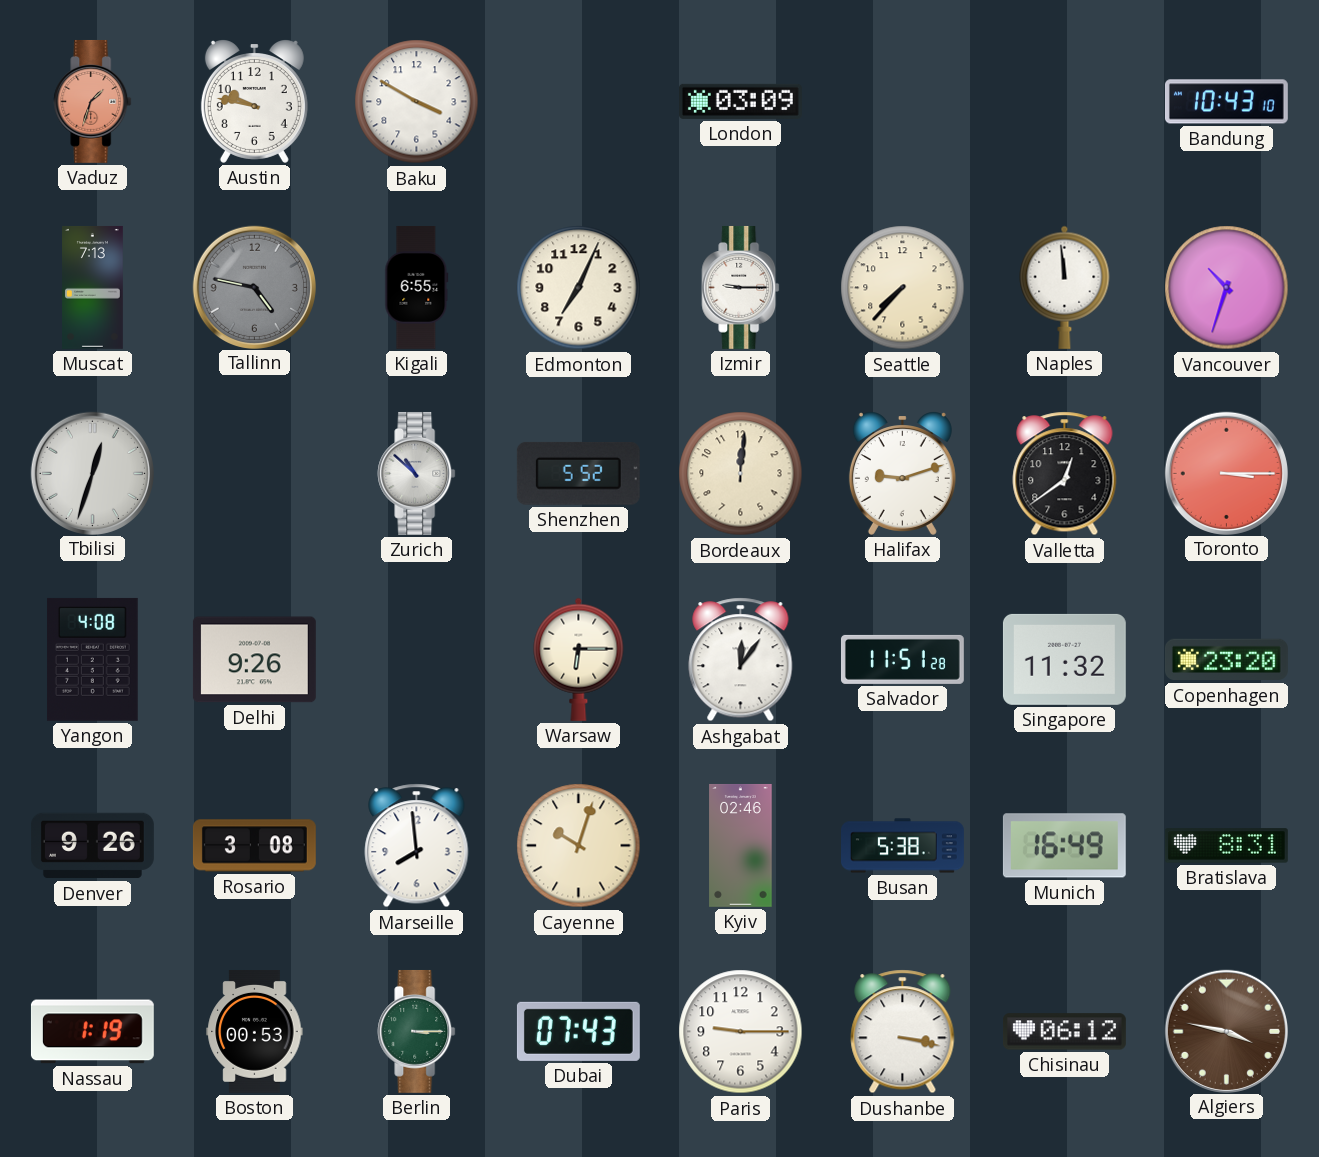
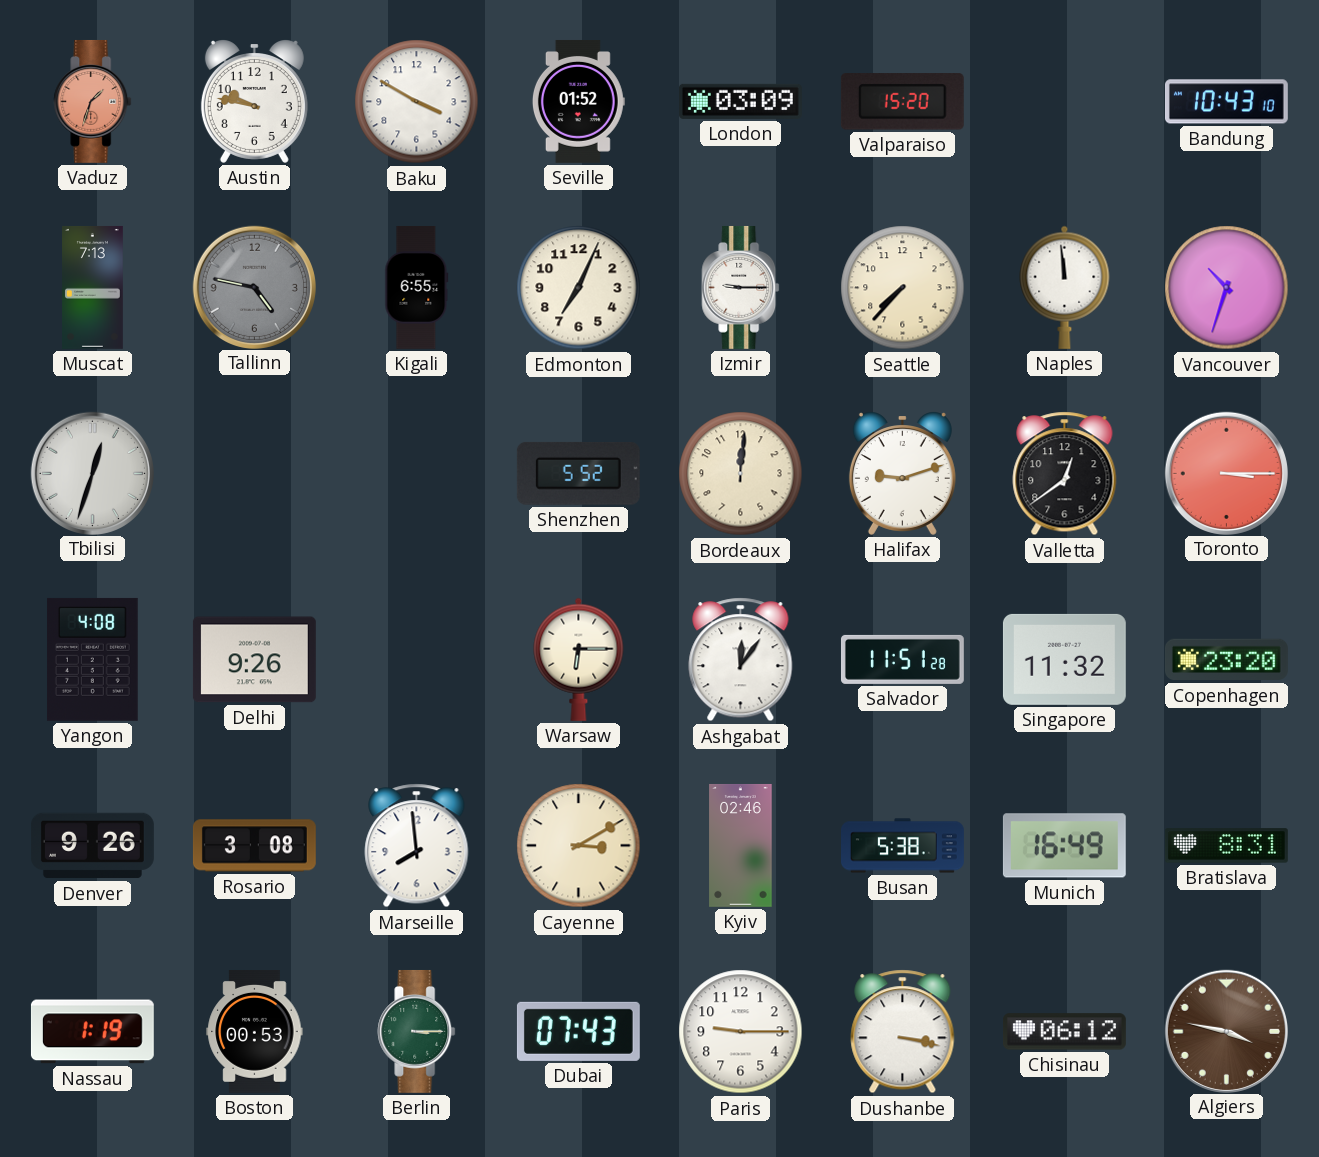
Seville: none -> 01:52
Valparaiso: none -> 15:20
Zurich: 10:52 -> none
Cayenne: 10:03 -> 3:10
